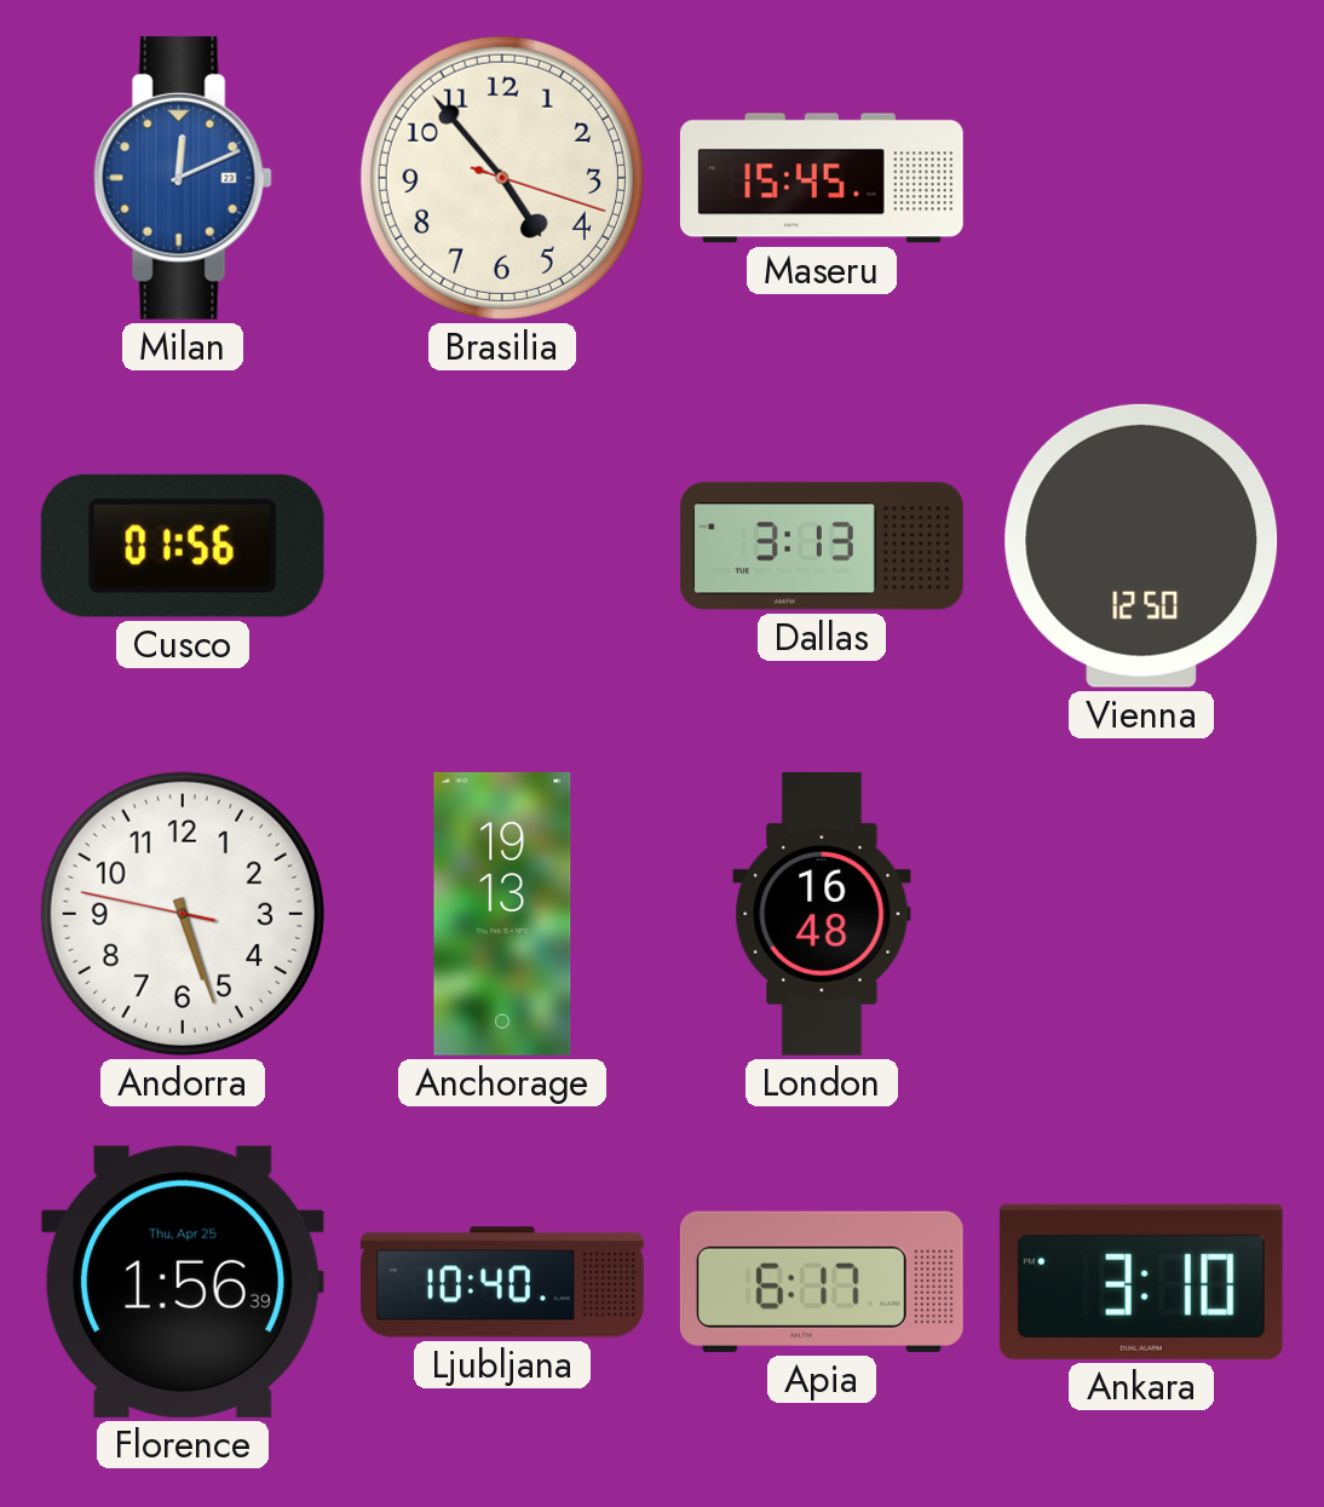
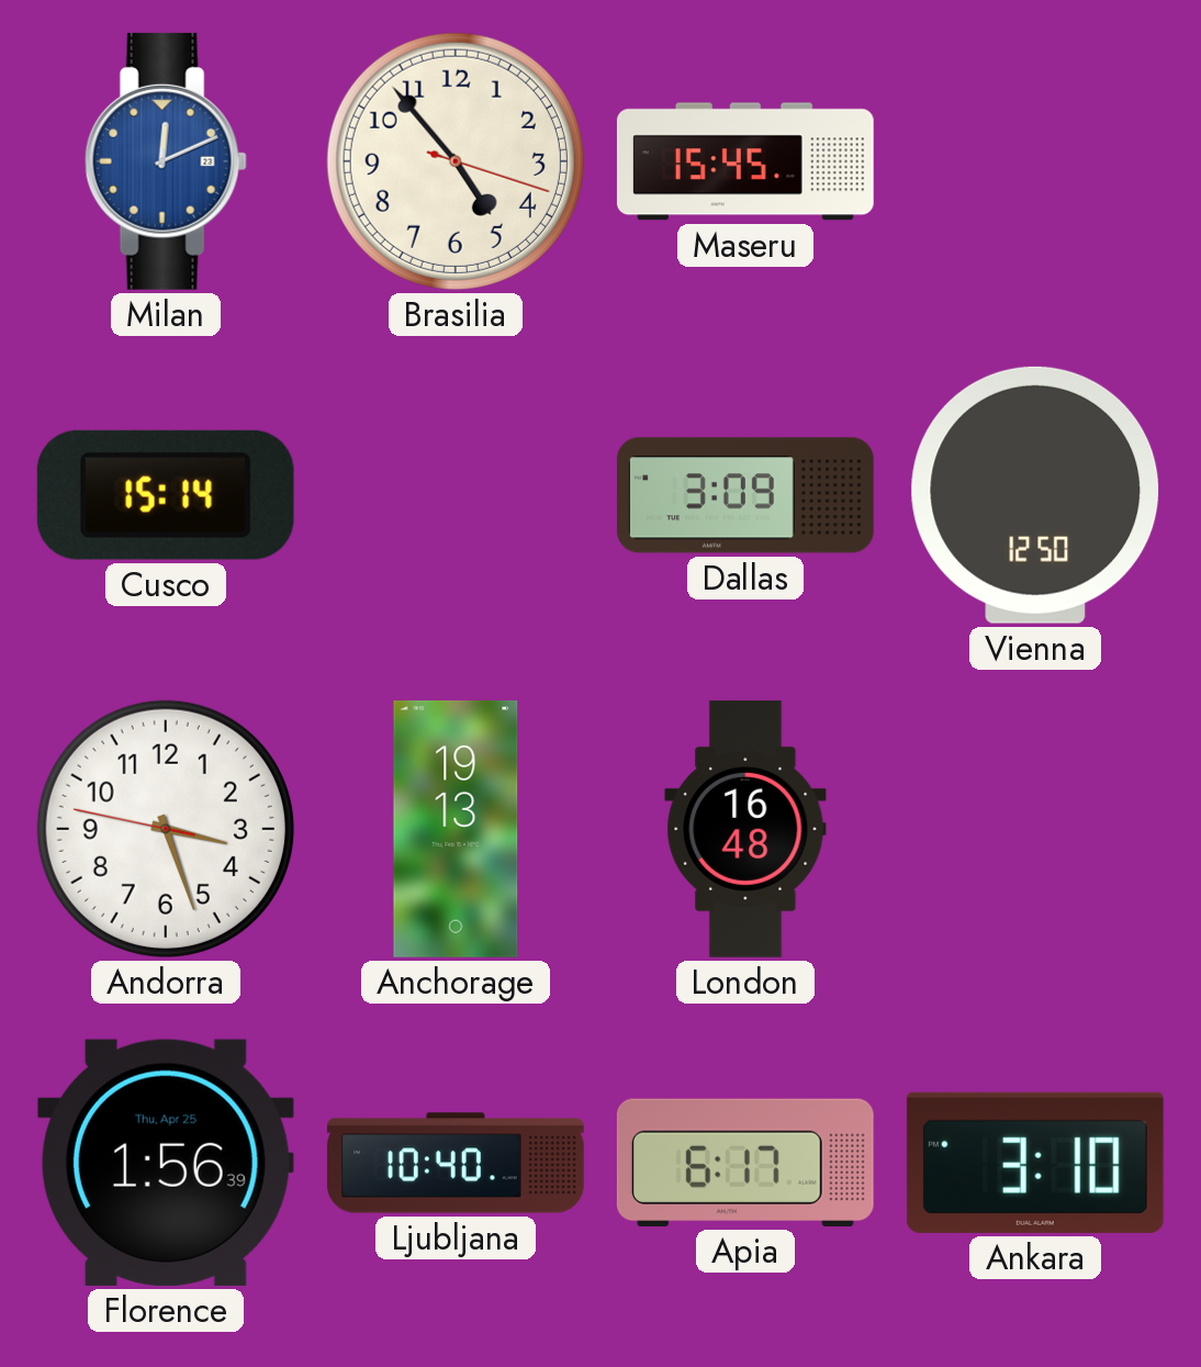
Cusco: 01:56 -> 15:14
Dallas: 3:13 -> 3:09
Andorra: 5:26 -> 3:26
